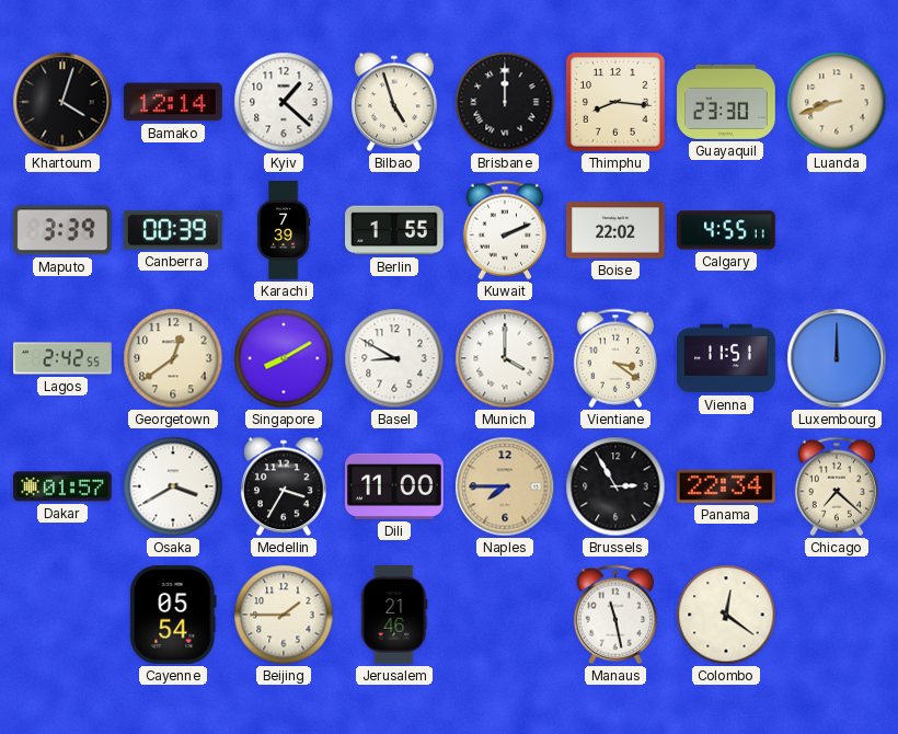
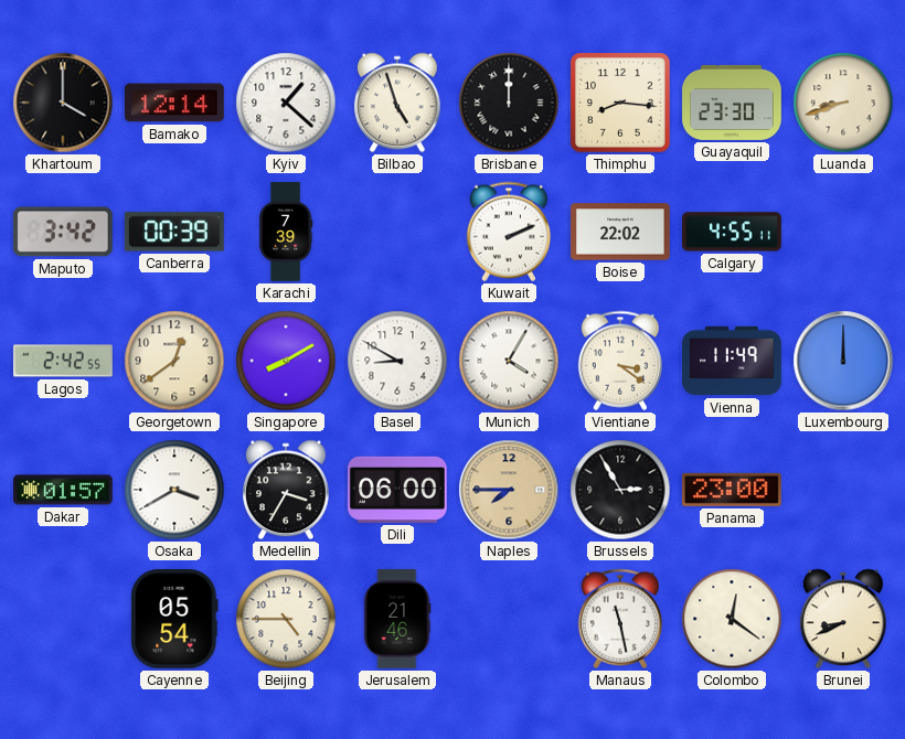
Khartoum: 4:03 -> 4:00
Maputo: 3:39 -> 3:42
Berlin: 1:55 -> none
Munich: 4:00 -> 4:05
Vienna: 11:51 -> 11:49
Dili: 11:00 -> 06:00
Panama: 22:34 -> 23:00
Chicago: 7:22 -> none
Beijing: 1:45 -> 4:45
Brunei: none -> 8:41
